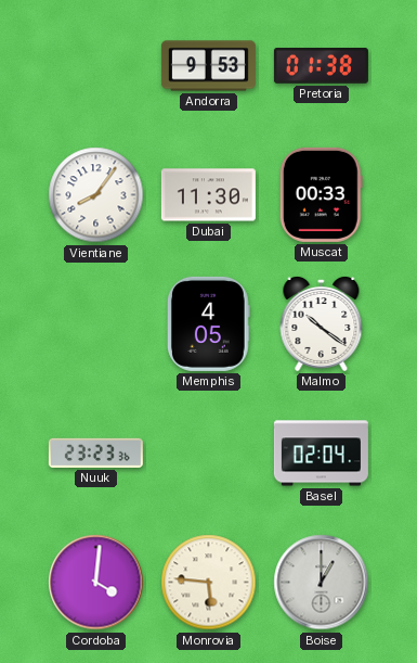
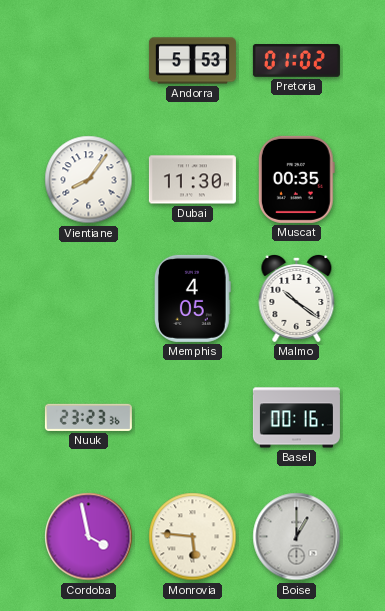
Andorra: 9:53 -> 5:53
Pretoria: 01:38 -> 01:02
Muscat: 00:33 -> 00:35
Basel: 02:04 -> 00:16
Cordoba: 4:01 -> 3:58
